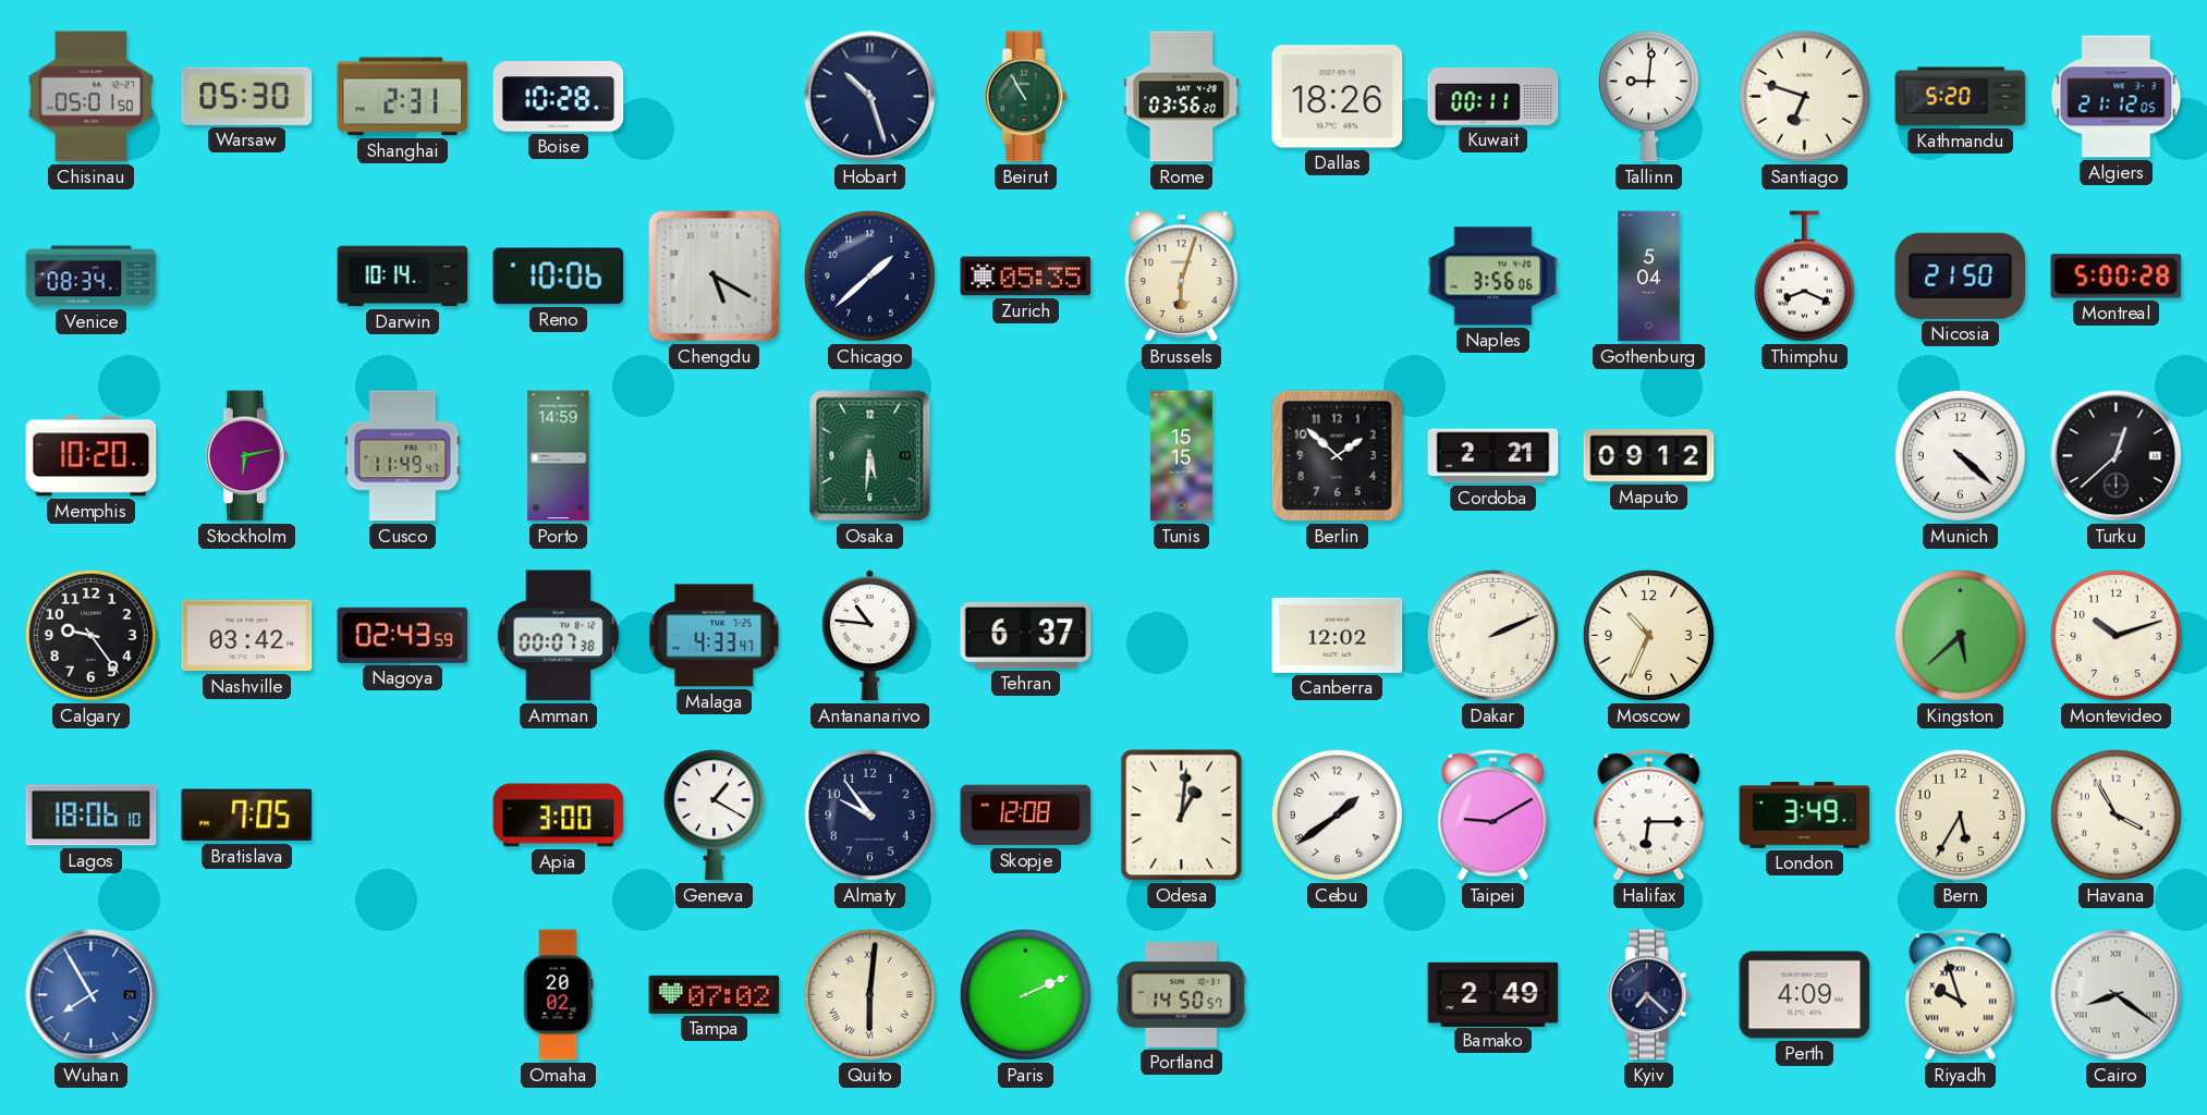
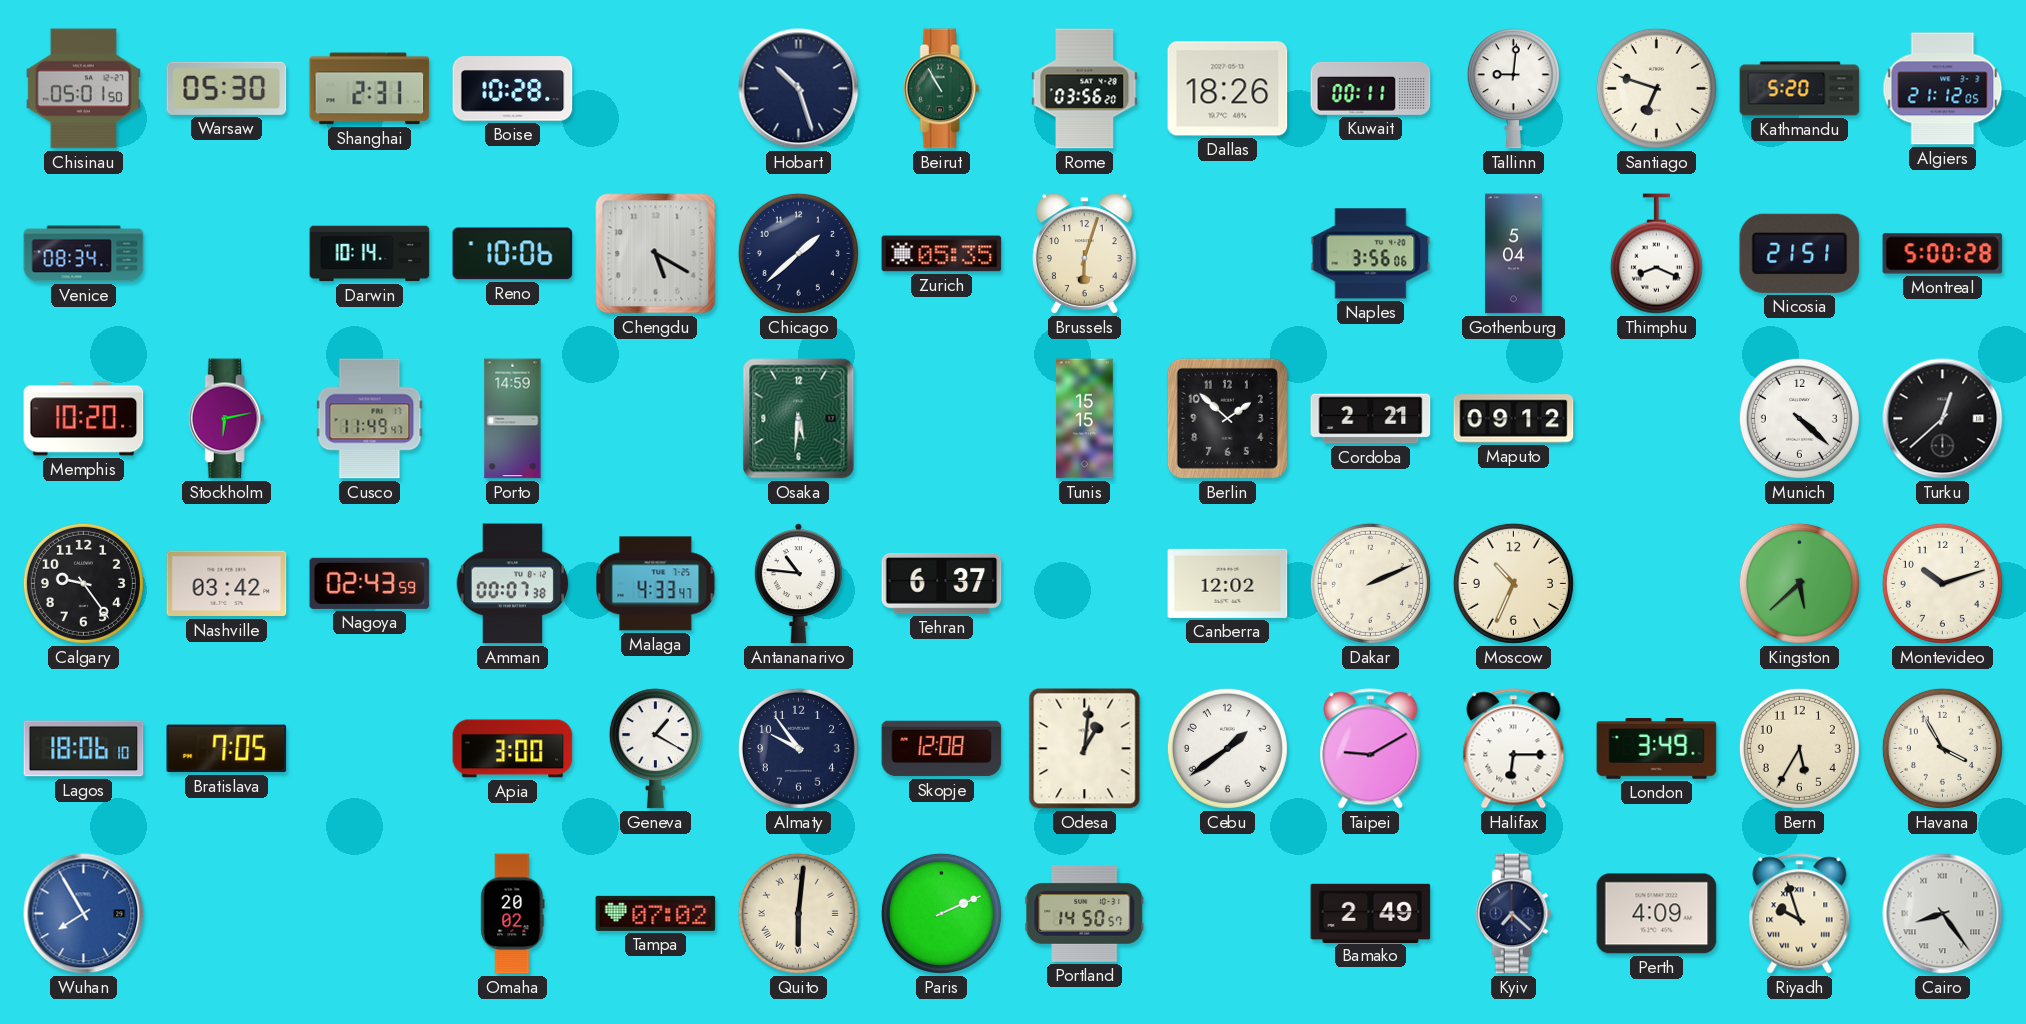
Nicosia: 21:50 -> 21:51
Cairo: 8:21 -> 8:24
